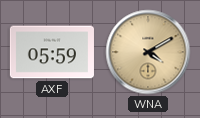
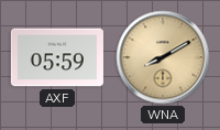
WNA: 4:10 -> 8:10
